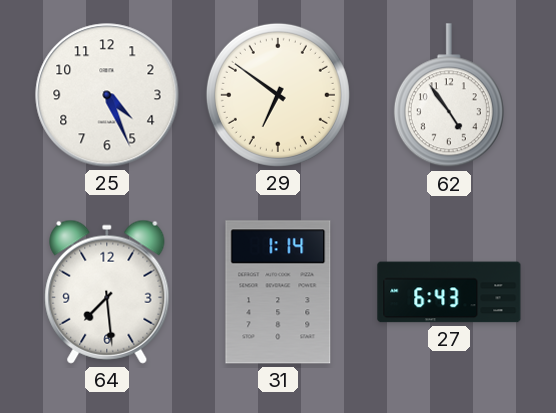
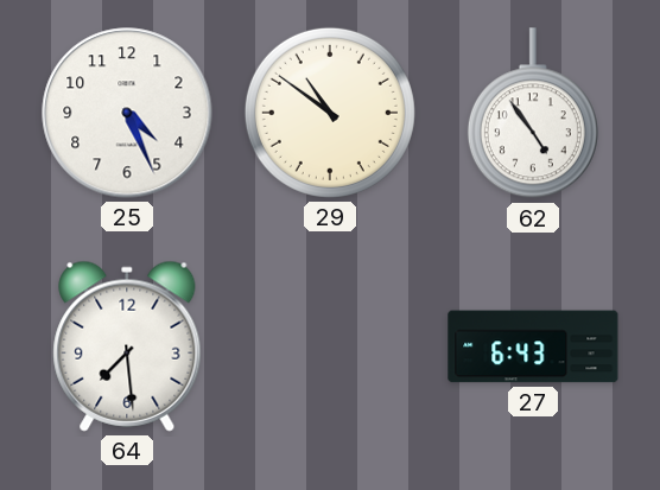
29: 6:51 -> 10:51
31: 1:14 -> none
